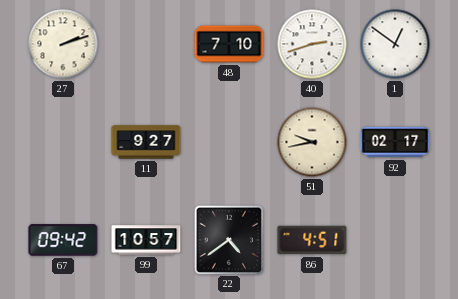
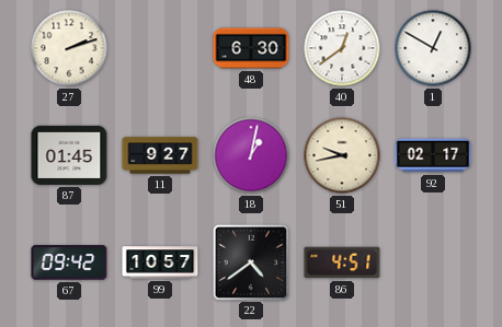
48: 7:10 -> 6:30
40: 2:42 -> 12:39
1: 12:51 -> 12:50
87: none -> 01:45
18: none -> 1:02
